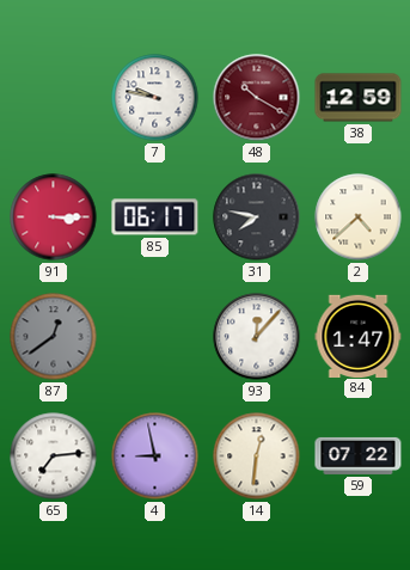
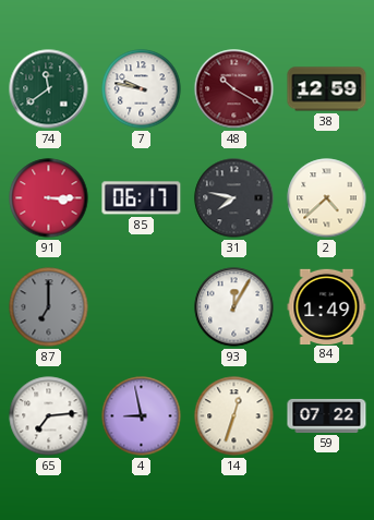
74: none -> 11:39
87: 12:39 -> 7:00
93: 12:07 -> 12:05
84: 1:47 -> 1:49
14: 12:31 -> 12:33
